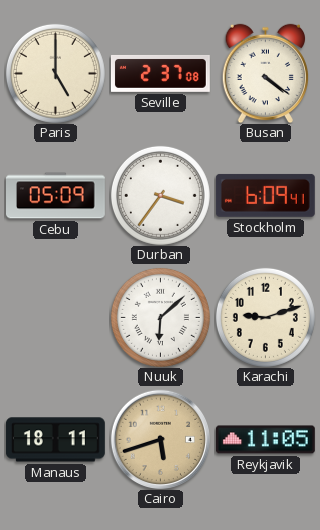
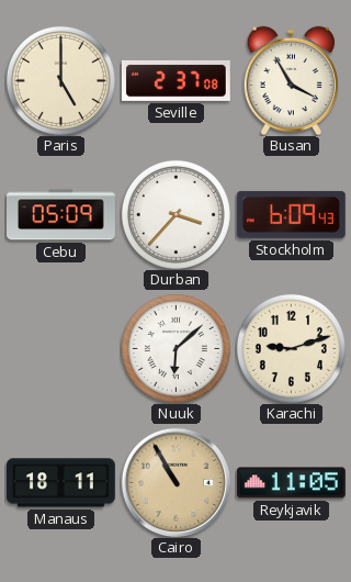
Busan: 4:21 -> 3:55
Durban: 3:36 -> 3:37
Stockholm: 6:09:41 -> 6:09:43
Cairo: 5:42 -> 10:55
